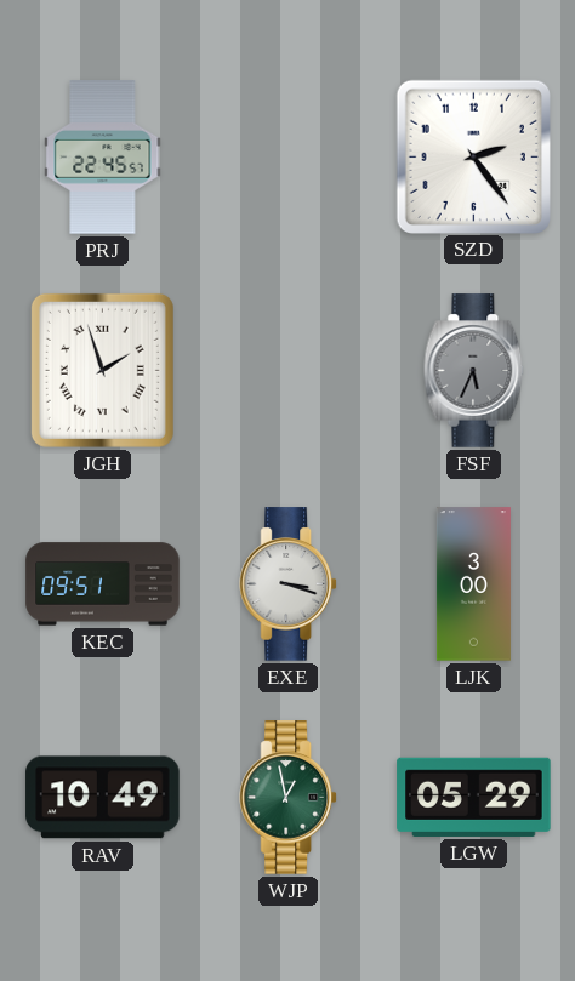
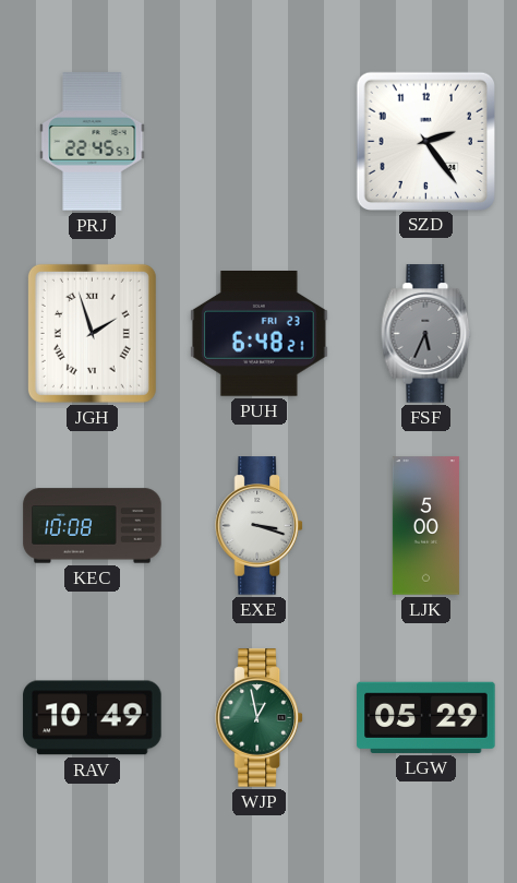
PUH: none -> 6:48
KEC: 09:51 -> 10:08
LJK: 3:00 -> 5:00
